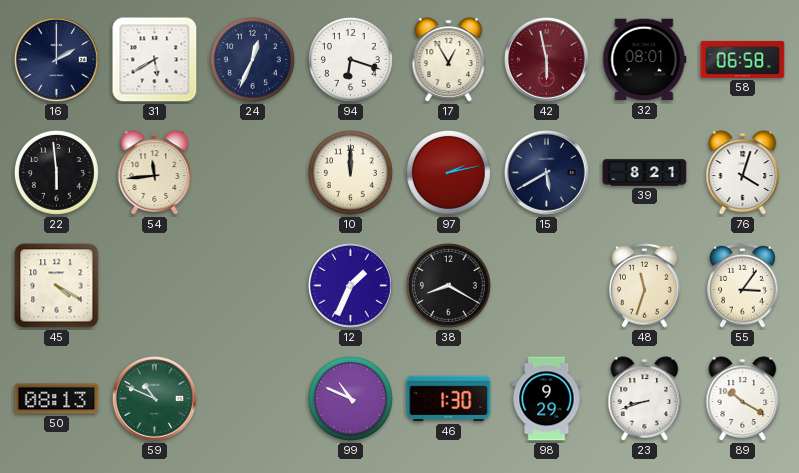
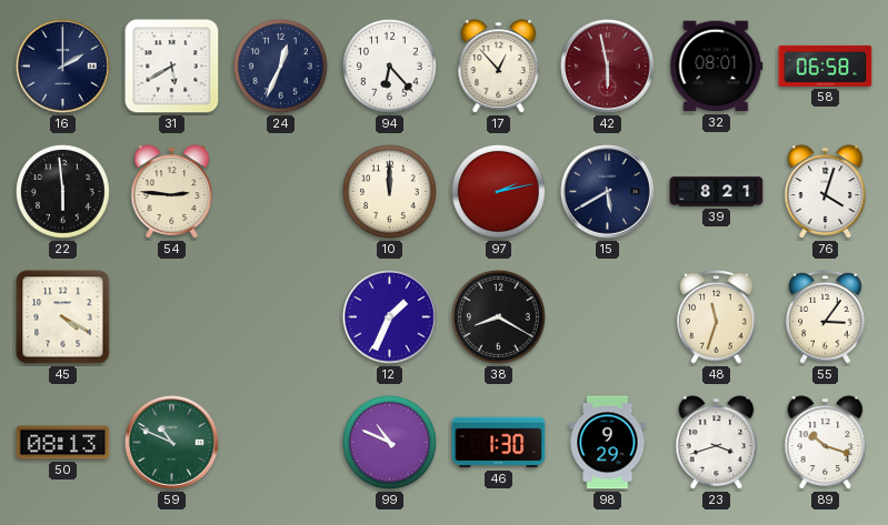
94: 6:18 -> 6:23
17: 12:55 -> 12:53
54: 11:44 -> 2:46
23: 8:42 -> 3:42
89: 10:20 -> 10:18
